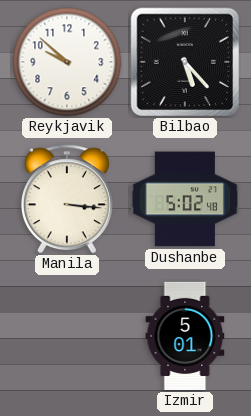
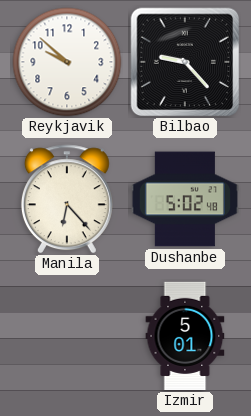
Bilbao: 5:23 -> 9:23
Manila: 3:16 -> 6:23
